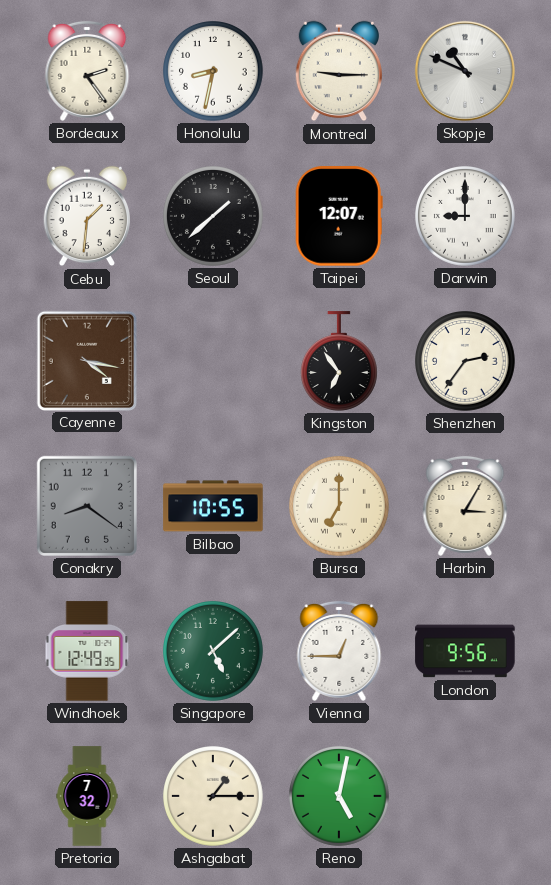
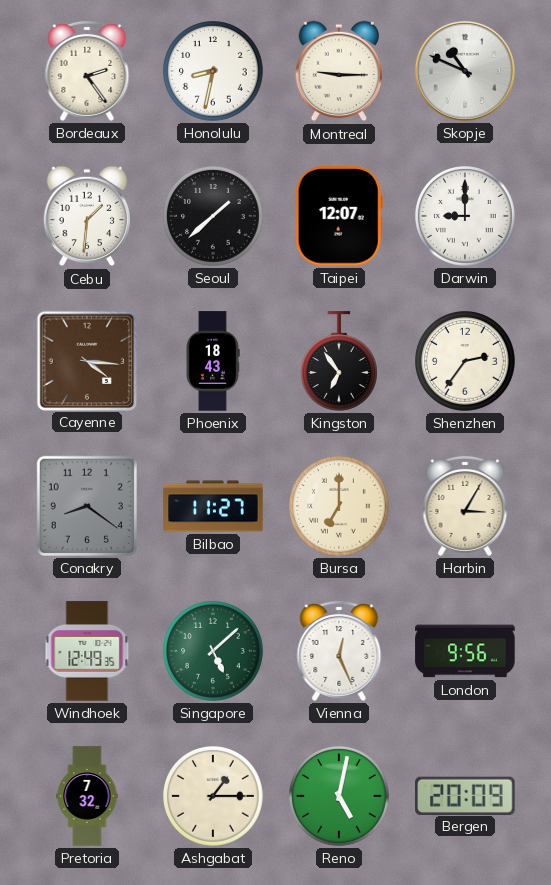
Cayenne: 4:17 -> 4:16
Phoenix: none -> 18:43
Bilbao: 10:55 -> 11:27
Vienna: 12:45 -> 12:26
Bergen: none -> 20:09
